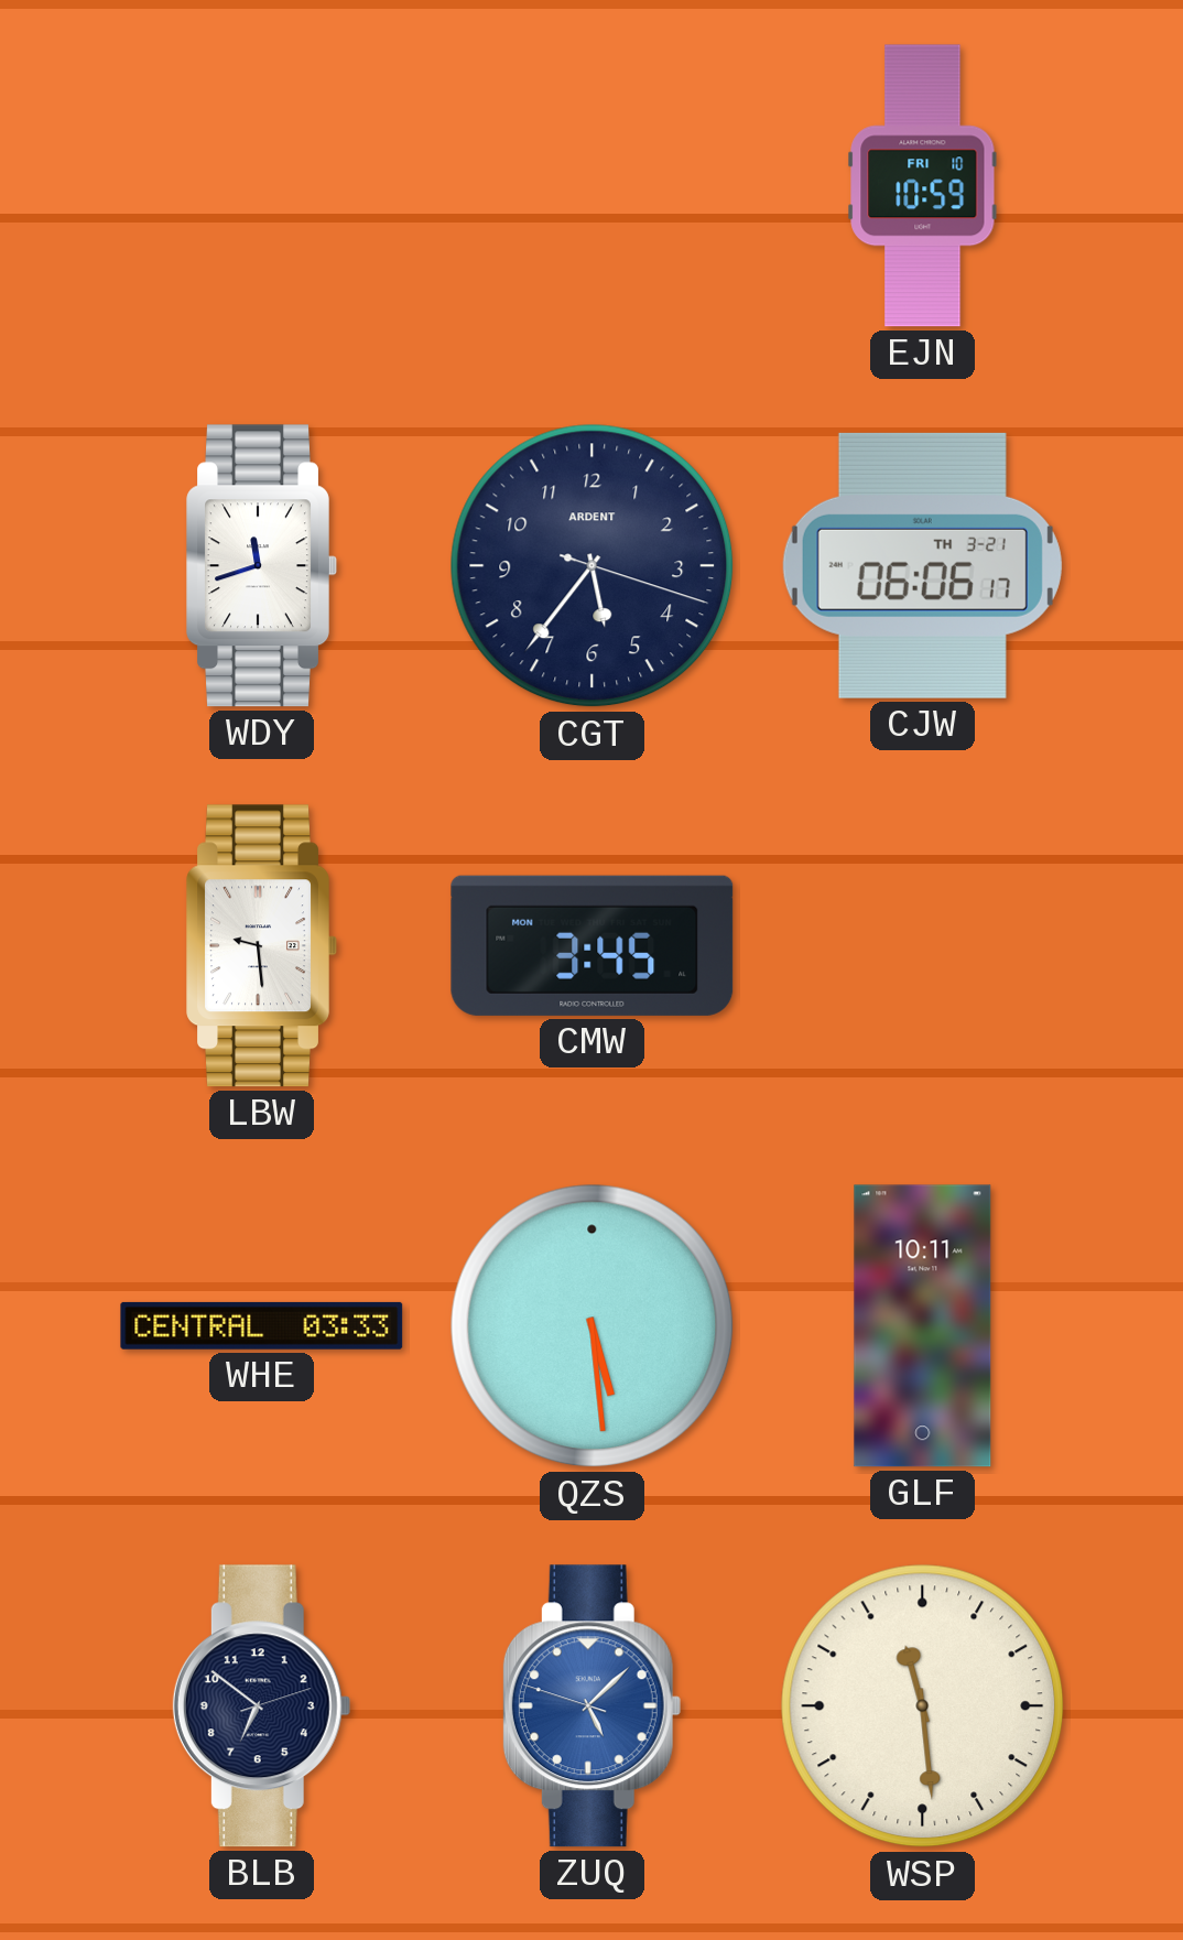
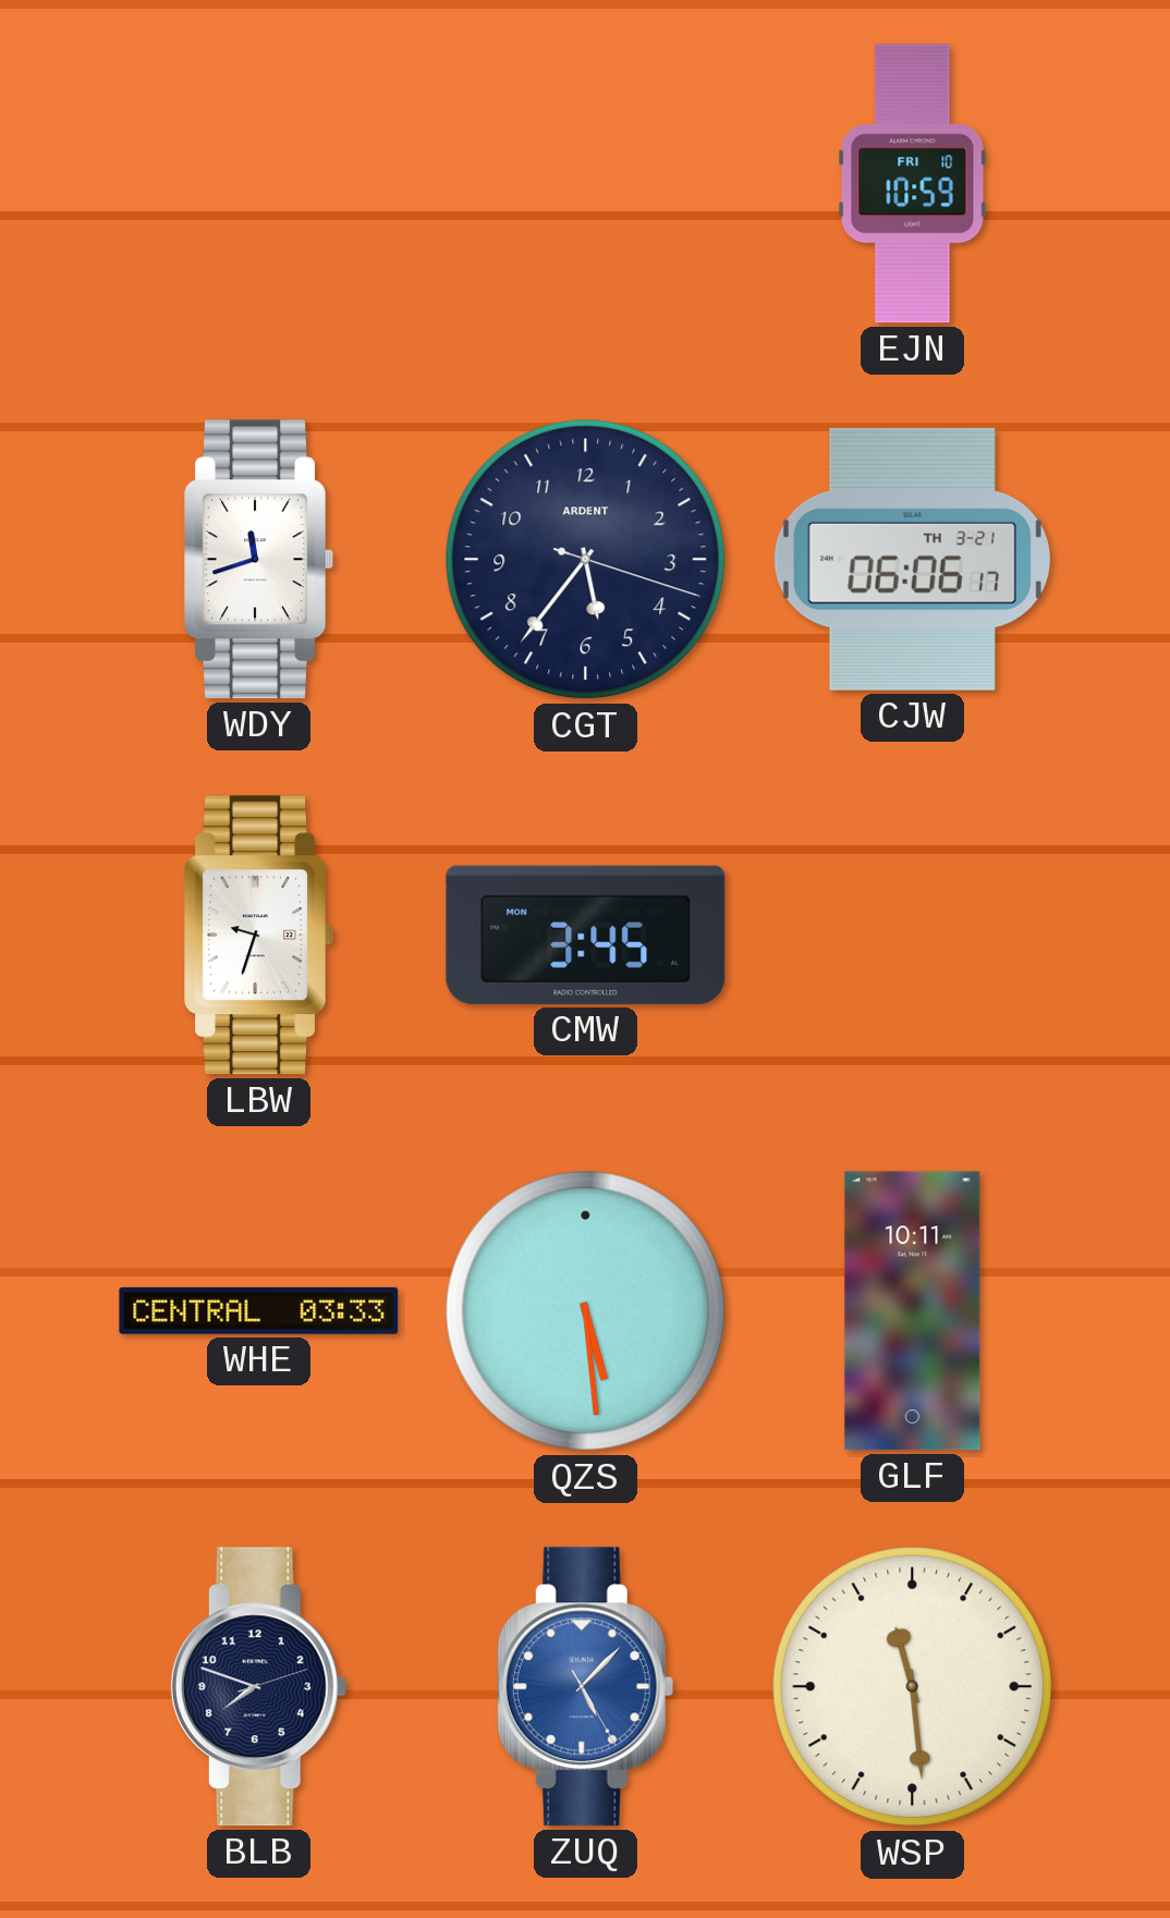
LBW: 9:29 -> 9:33
BLB: 6:51 -> 7:48
ZUQ: 5:07:48 -> 5:07:25
